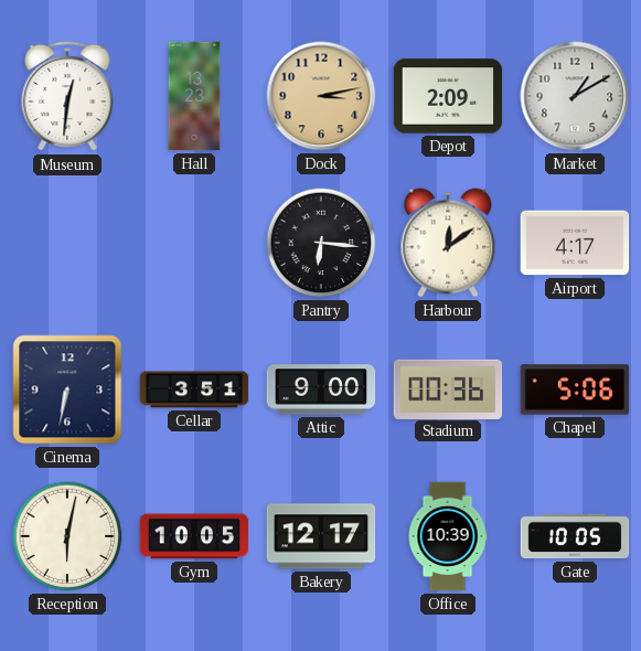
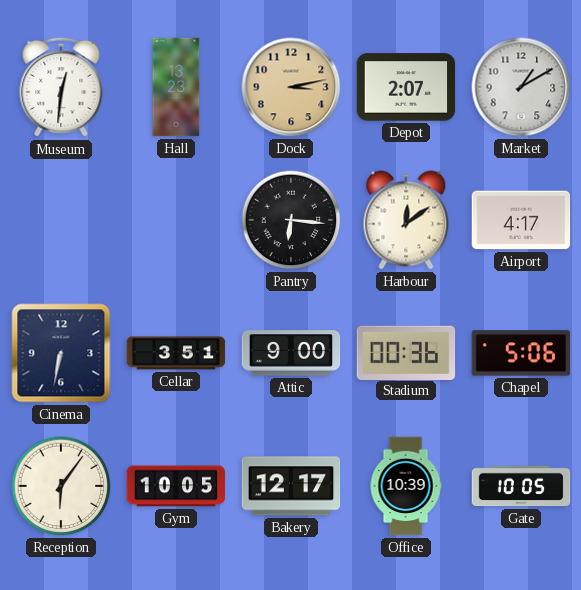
Depot: 2:09 -> 2:07
Reception: 6:02 -> 6:06
